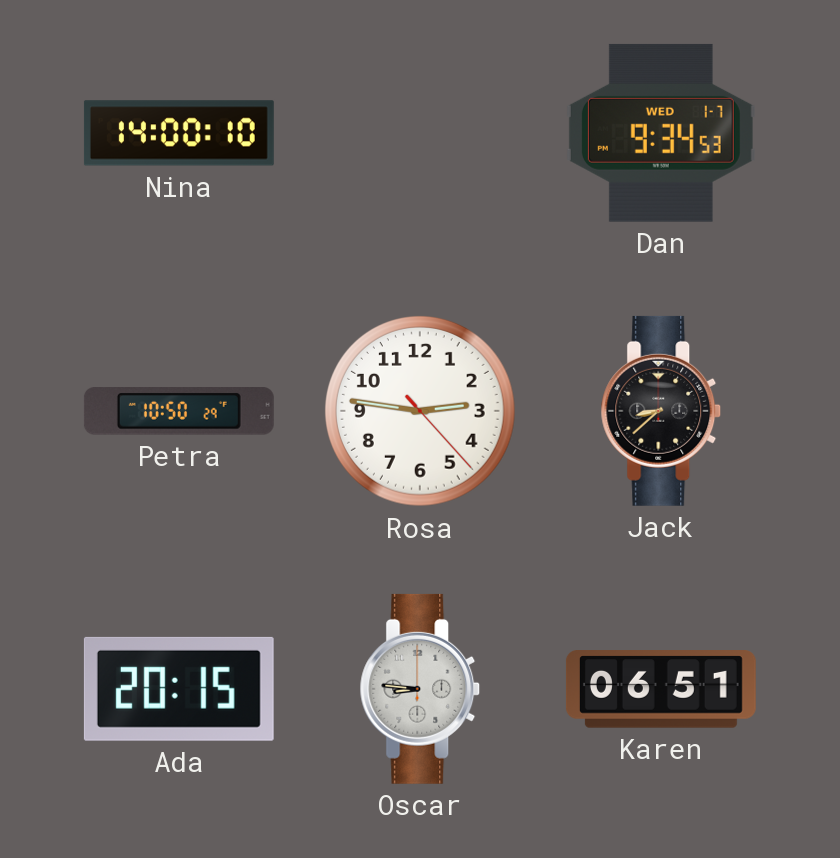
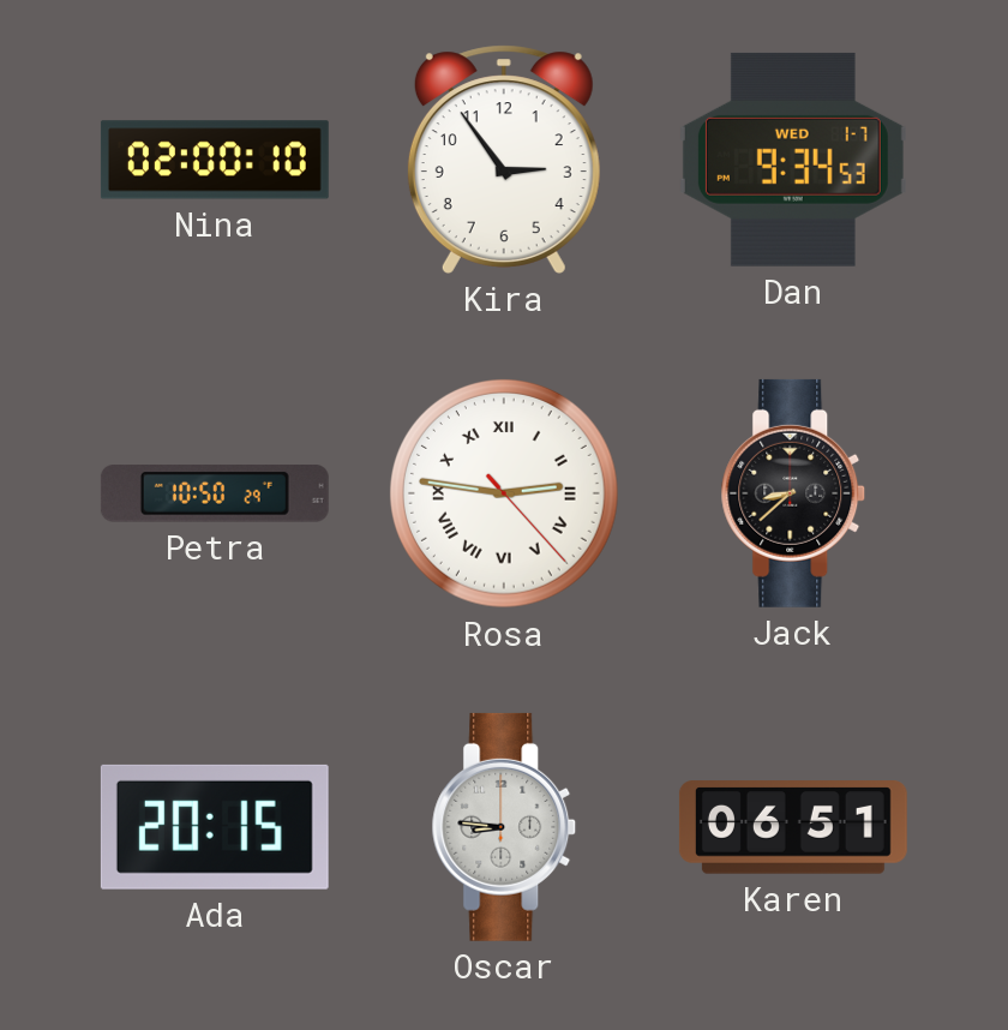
Nina: 14:00 -> 02:00
Kira: none -> 2:54
Rosa numerals: Arabic -> Roman
